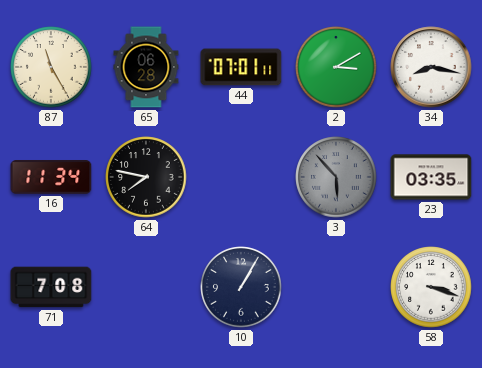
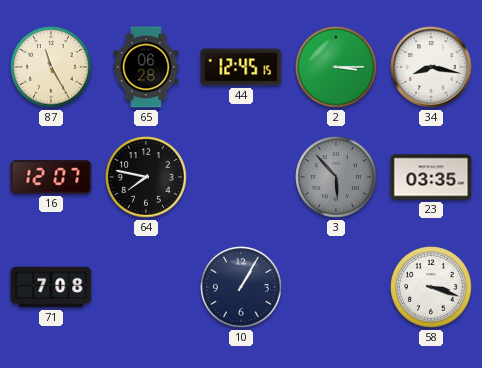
44: 07:01 -> 12:45
2: 3:10 -> 3:15
16: 11:34 -> 12:07
